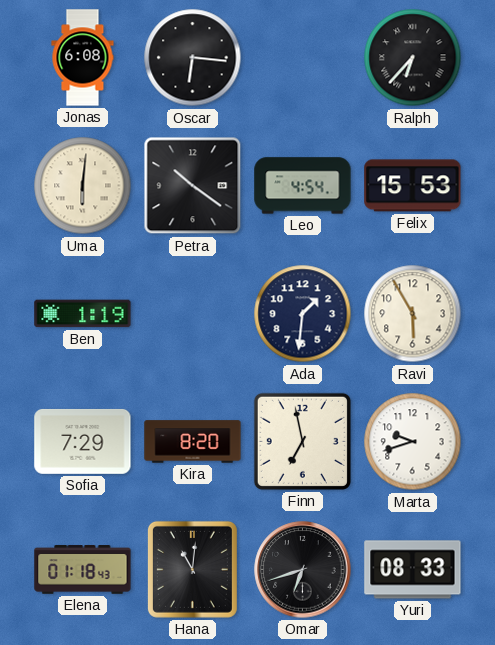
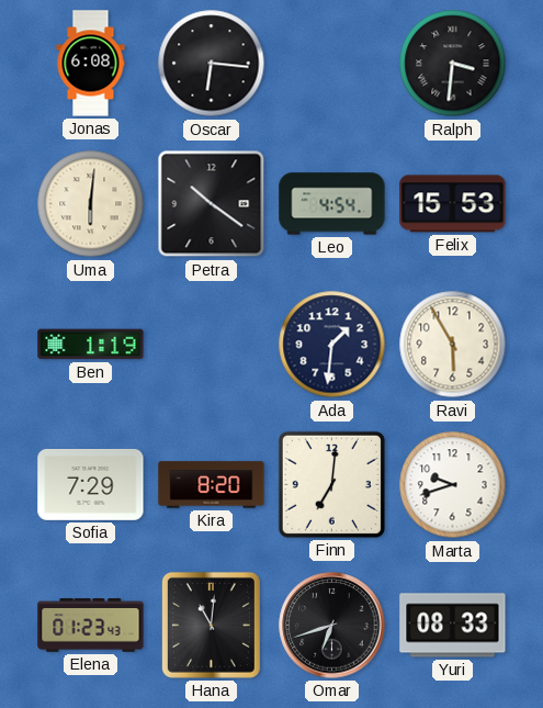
Ralph: 6:37 -> 3:31
Finn: 6:58 -> 7:01
Elena: 01:18 -> 01:23
